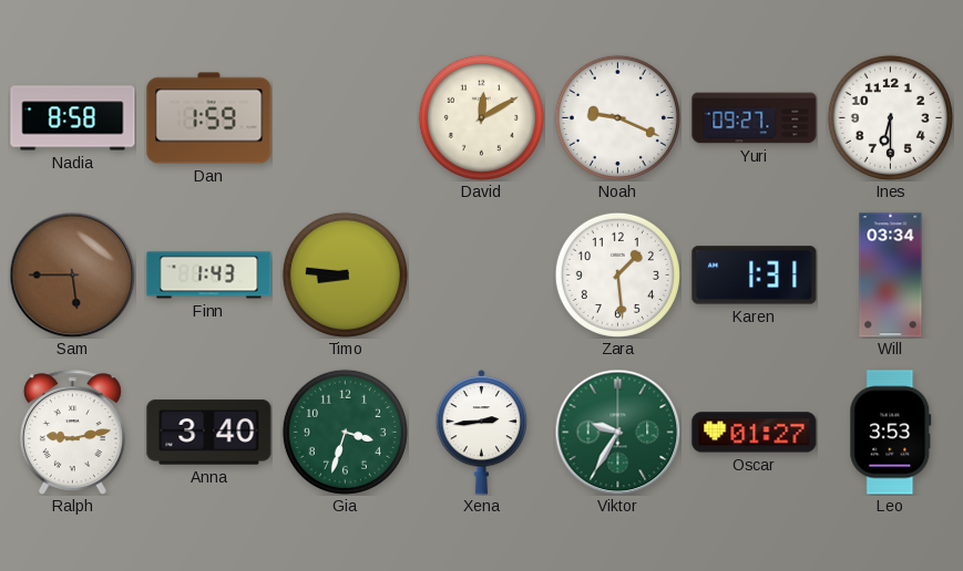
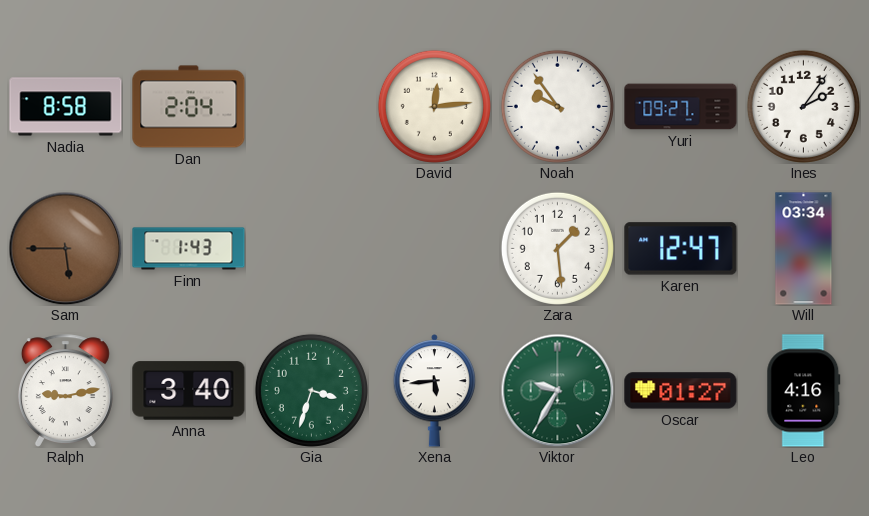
Dan: 1:59 -> 2:04
David: 12:10 -> 12:14
Noah: 9:19 -> 9:54
Ines: 6:30 -> 2:06
Timo: 8:46 -> none
Karen: 1:31 -> 12:47
Xena: 2:44 -> 5:44
Leo: 3:53 -> 4:16
